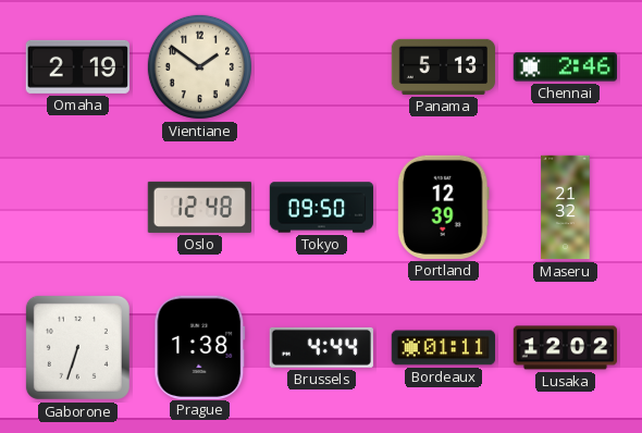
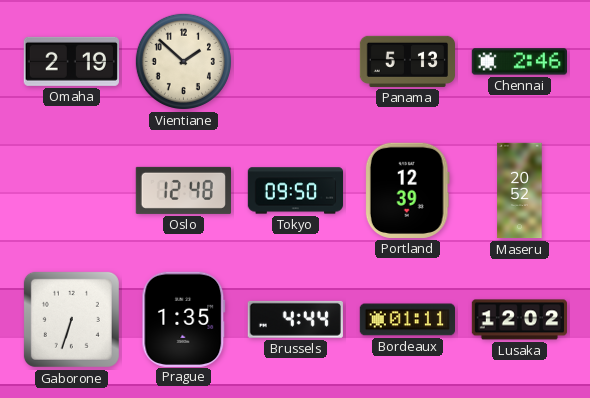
Vientiane: 1:51 -> 1:52
Maseru: 21:32 -> 20:52
Prague: 1:38 -> 1:35
